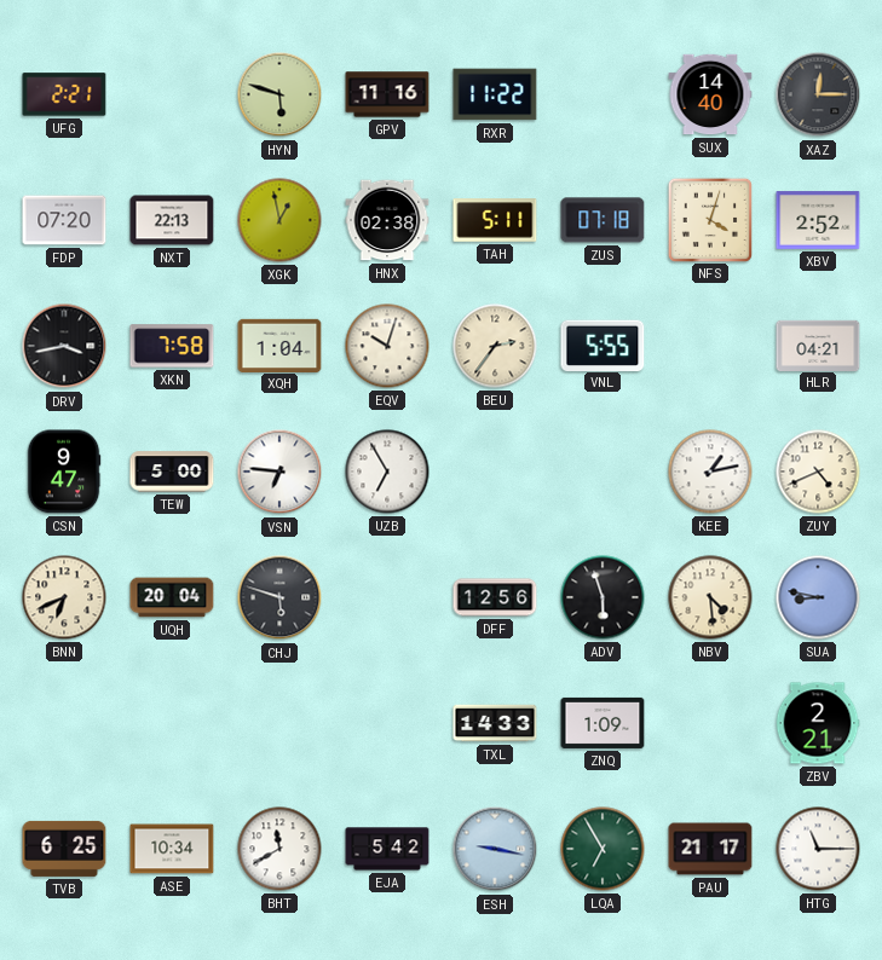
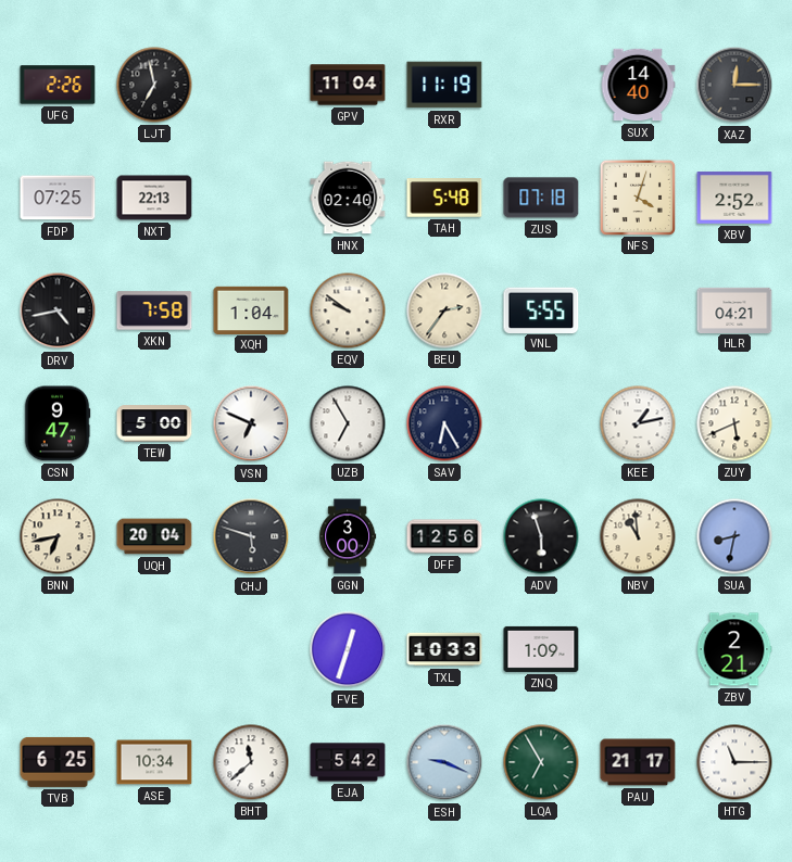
UFG: 2:21 -> 2:26
LJT: none -> 6:58
HYN: 5:48 -> none
GPV: 11:16 -> 11:04
RXR: 11:22 -> 11:19
FDP: 07:20 -> 07:25
XGK: 12:58 -> none
HNX: 02:38 -> 02:40
TAH: 5:11 -> 5:48
DRV: 3:43 -> 4:43
EQV: 10:03 -> 9:51
VSN: 6:46 -> 6:49
SAV: none -> 6:25
ZUY: 4:41 -> 5:41
BNN: 6:41 -> 6:43
GGN: none -> 3:00
NBV: 4:29 -> 10:59
SUA: 8:47 -> 8:32
FVE: none -> 12:33
TXL: 14:33 -> 10:33
BHT: 11:40 -> 11:38
ESH: 9:17 -> 9:19
